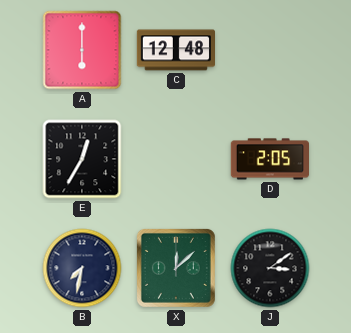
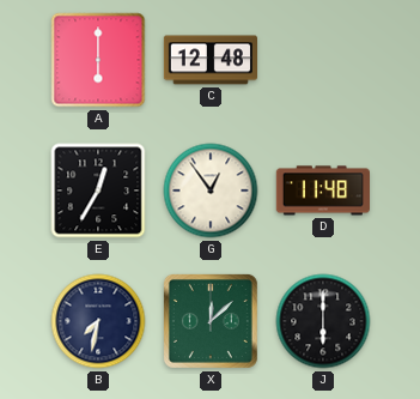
G: none -> 12:54
D: 2:05 -> 11:48
J: 3:09 -> 6:00
